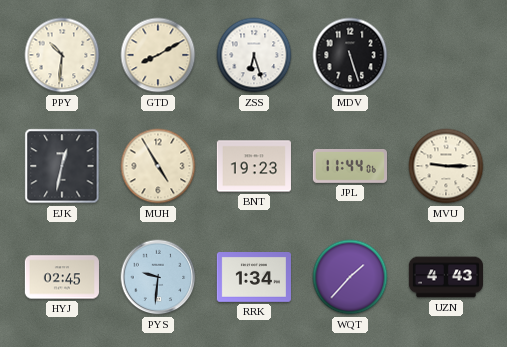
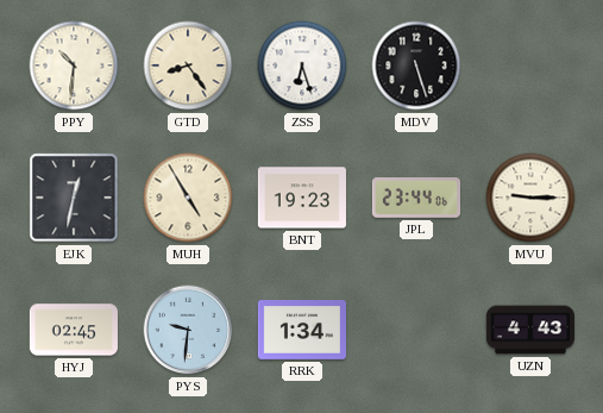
GTD: 8:10 -> 8:24
JPL: 11:44 -> 23:44
WQT: 1:37 -> none
